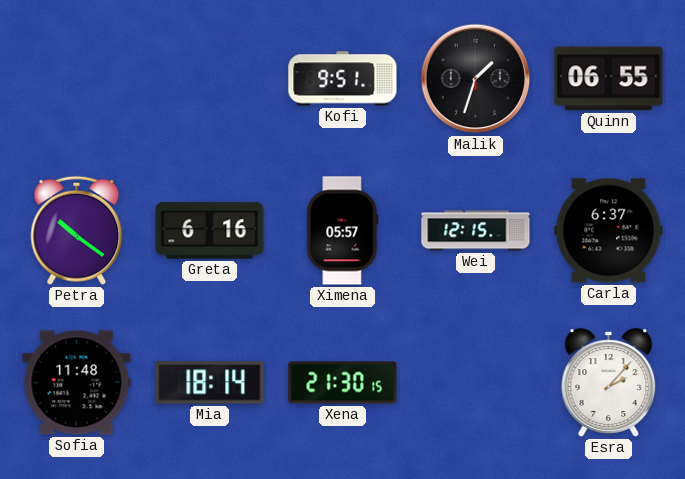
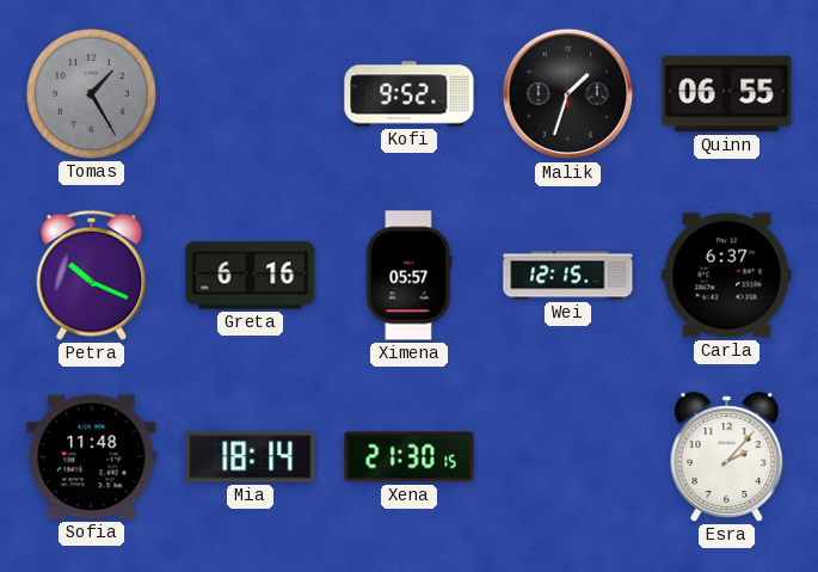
Tomas: none -> 1:25
Kofi: 9:51 -> 9:52
Petra: 10:21 -> 10:19
